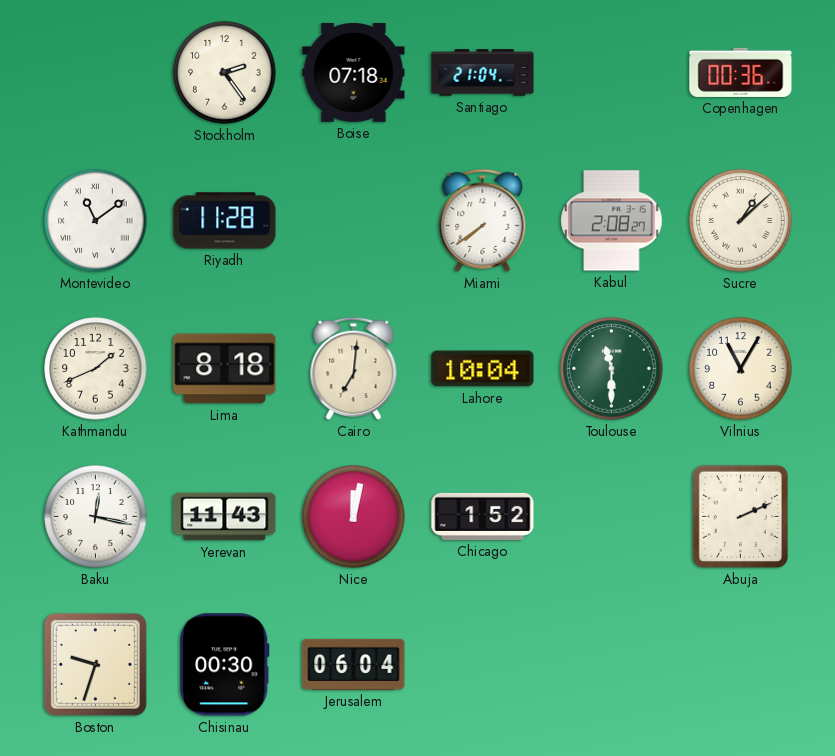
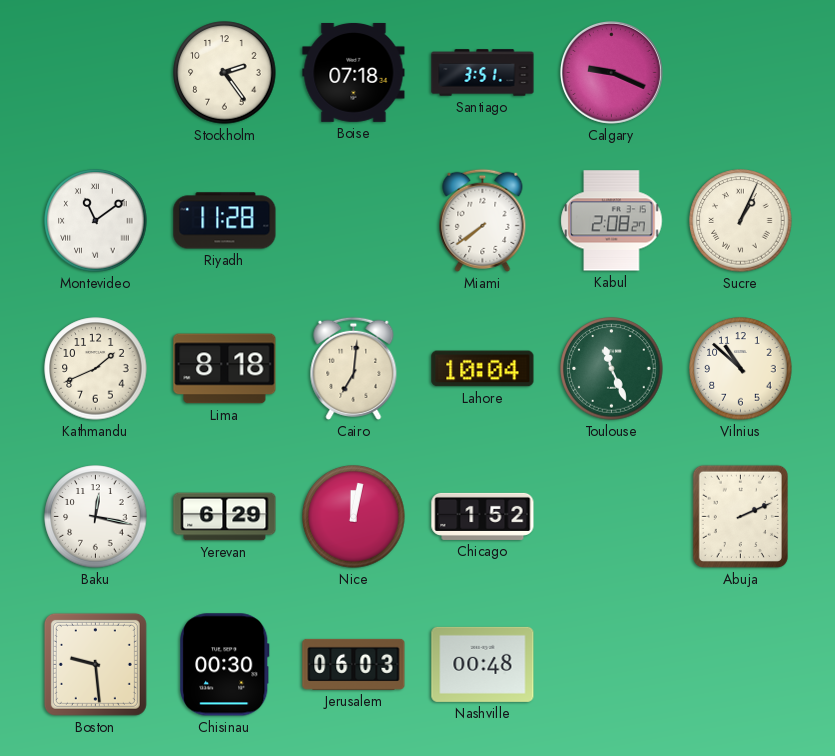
Santiago: 21:04 -> 3:51
Calgary: none -> 9:19
Copenhagen: 00:36 -> none
Sucre: 1:08 -> 1:04
Toulouse: 11:30 -> 11:26
Vilnius: 11:05 -> 10:52
Yerevan: 11:43 -> 6:29
Boston: 9:33 -> 9:29
Jerusalem: 06:04 -> 06:03
Nashville: none -> 00:48
